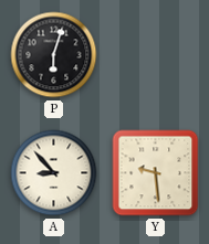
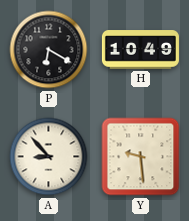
P: 6:03 -> 6:20
H: none -> 10:49
